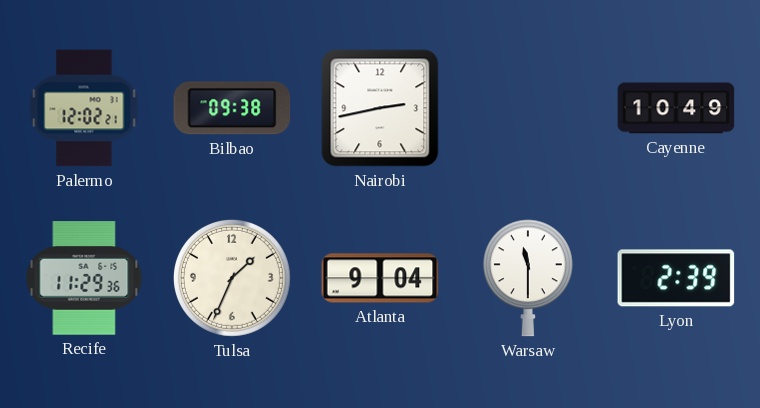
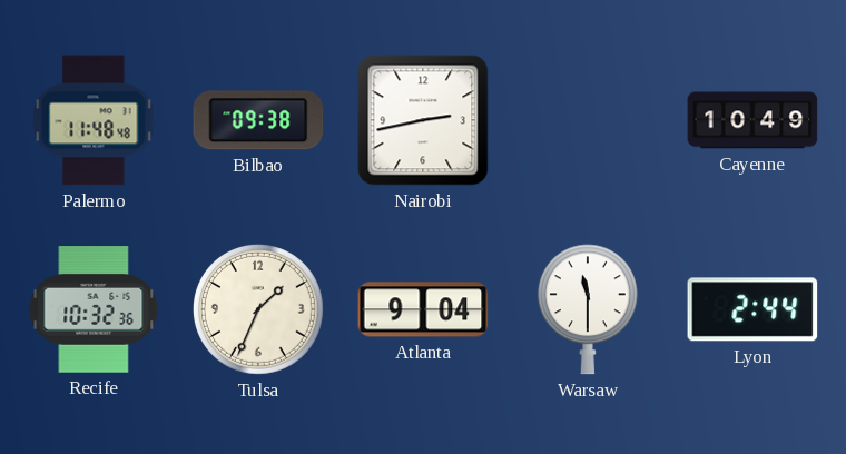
Palermo: 12:02 -> 11:48
Recife: 11:29 -> 10:32
Lyon: 2:39 -> 2:44
